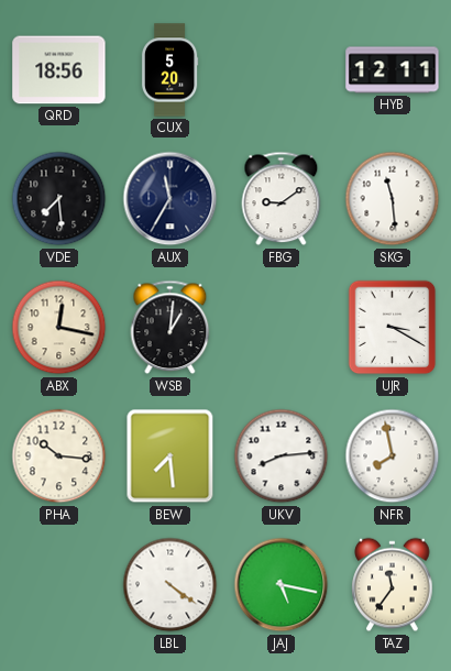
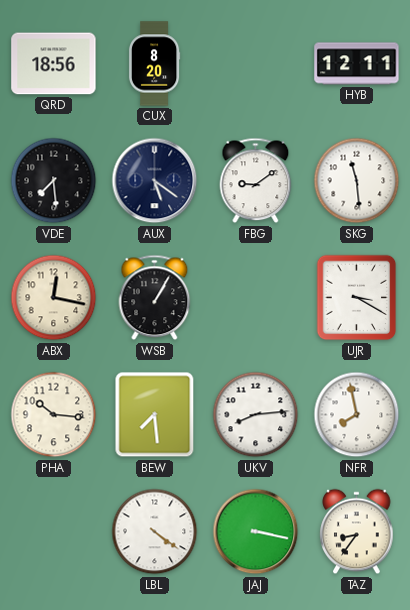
CUX: 5:20 -> 8:20
AUX: 11:35 -> 5:21
WSB: 1:01 -> 1:05
JAJ: 5:17 -> 3:17
TAZ: 11:36 -> 8:36
